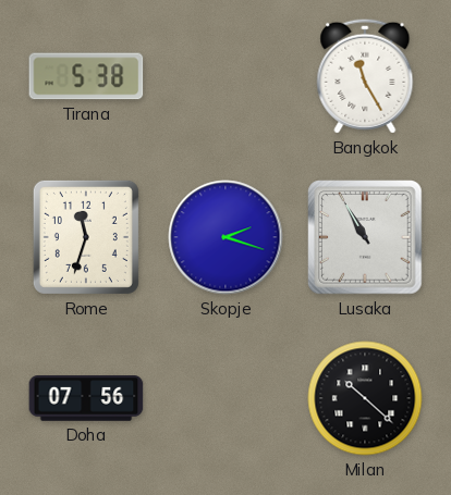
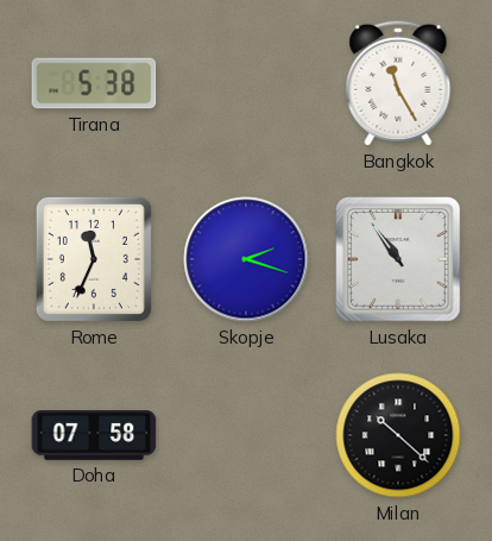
Rome: 11:33 -> 11:34
Lusaka: 10:55 -> 10:54
Doha: 07:56 -> 07:58
